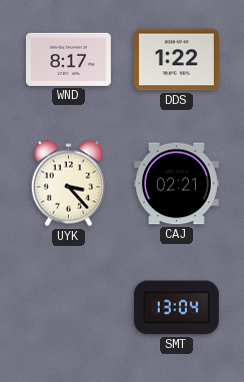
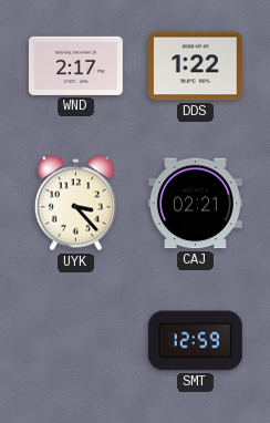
WND: 8:17 -> 2:17
SMT: 13:04 -> 12:59
